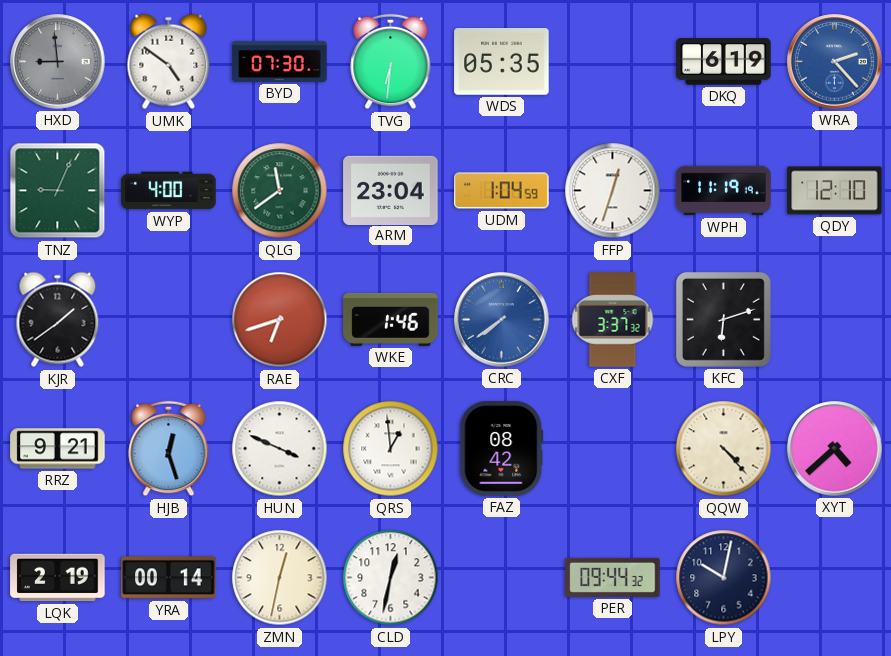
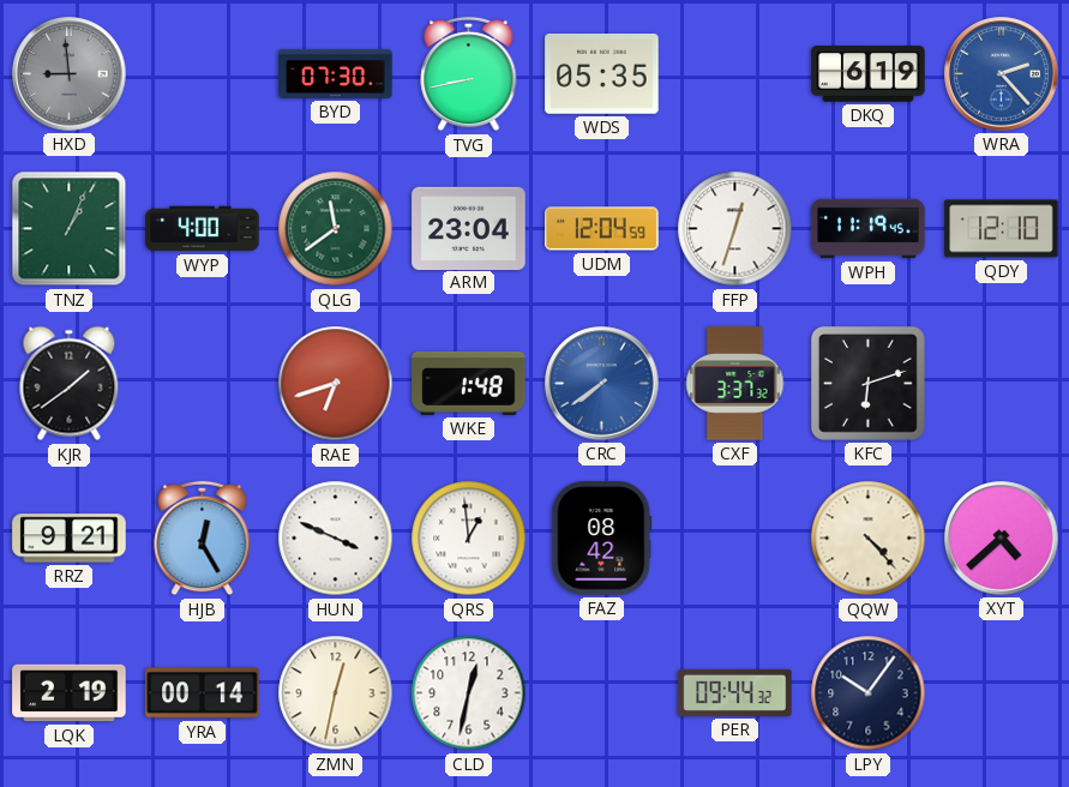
UMK: 4:51 -> none
TVG: 6:31 -> 8:43
TNZ: 9:04 -> 1:04
UDM: 1:04 -> 12:04
WPH: 11:19:19 -> 11:19:45
WKE: 1:46 -> 1:48
HJB: 12:27 -> 12:25
LPY: 10:02 -> 10:06
